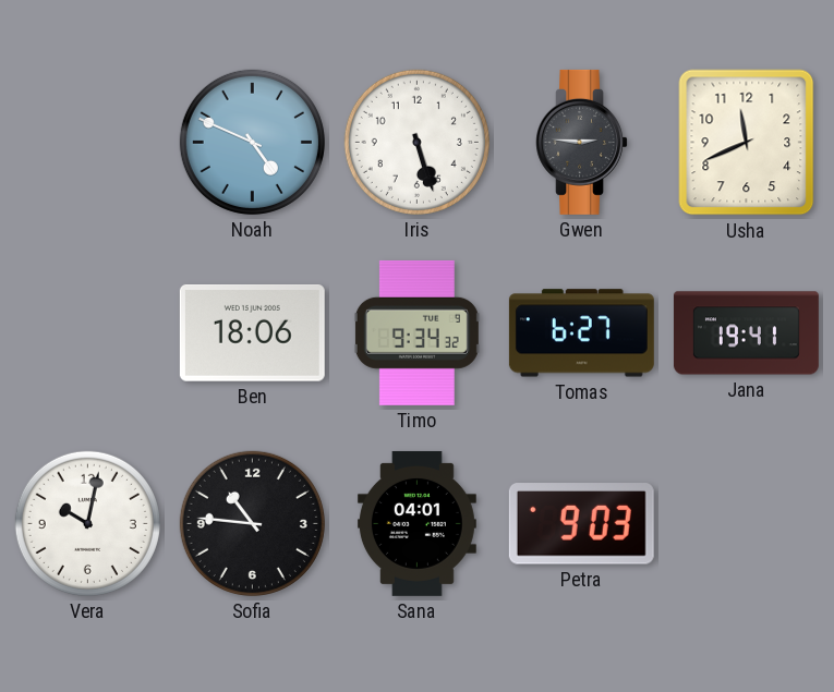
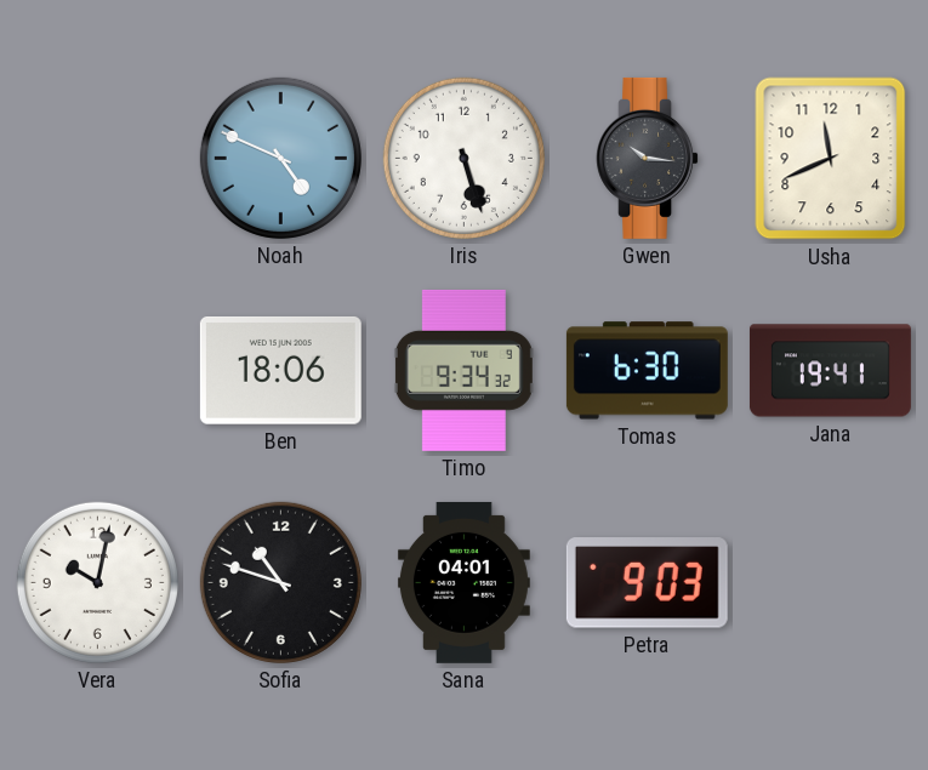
Gwen: 2:46 -> 10:16
Tomas: 6:27 -> 6:30
Sofia: 10:46 -> 10:48
